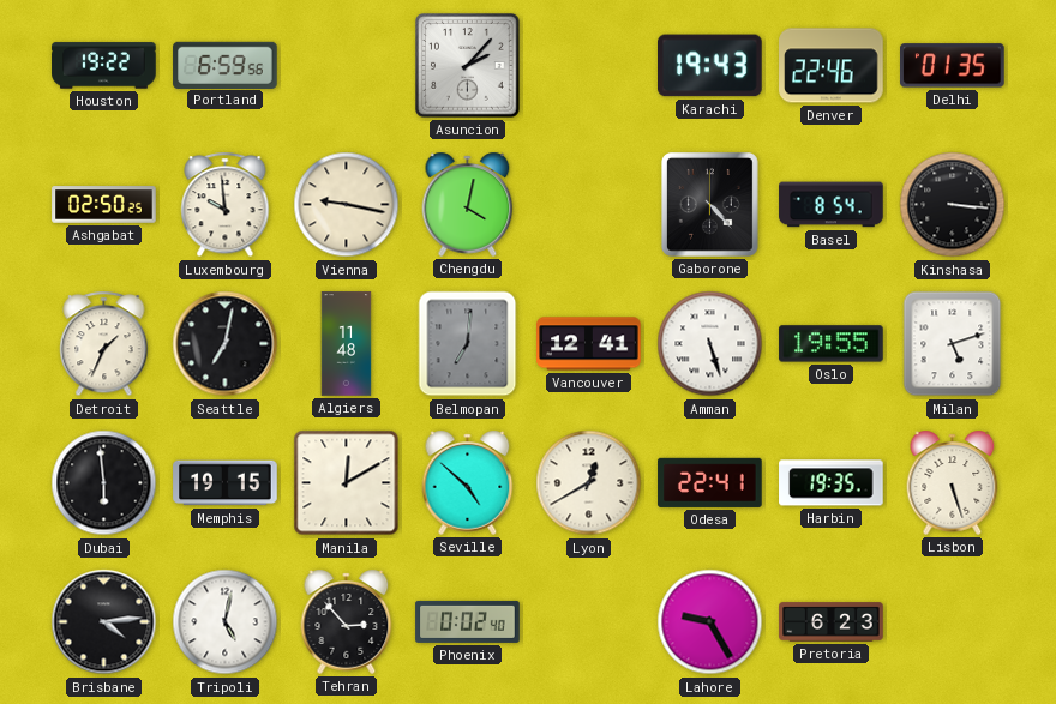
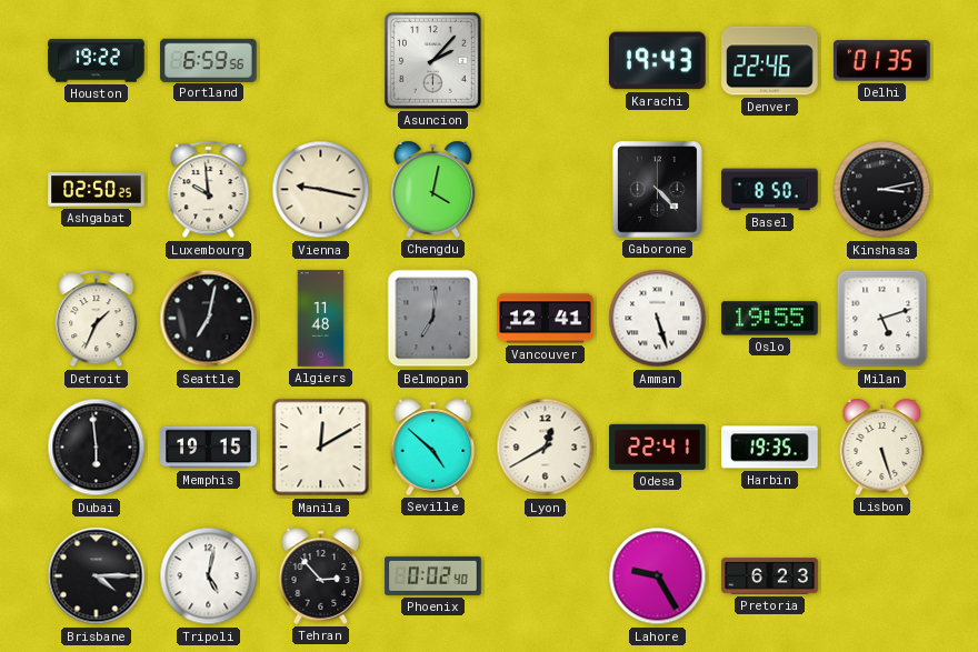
Basel: 8:54 -> 8:50
Kinshasa: 3:16 -> 3:13
Brisbane: 4:14 -> 4:15
